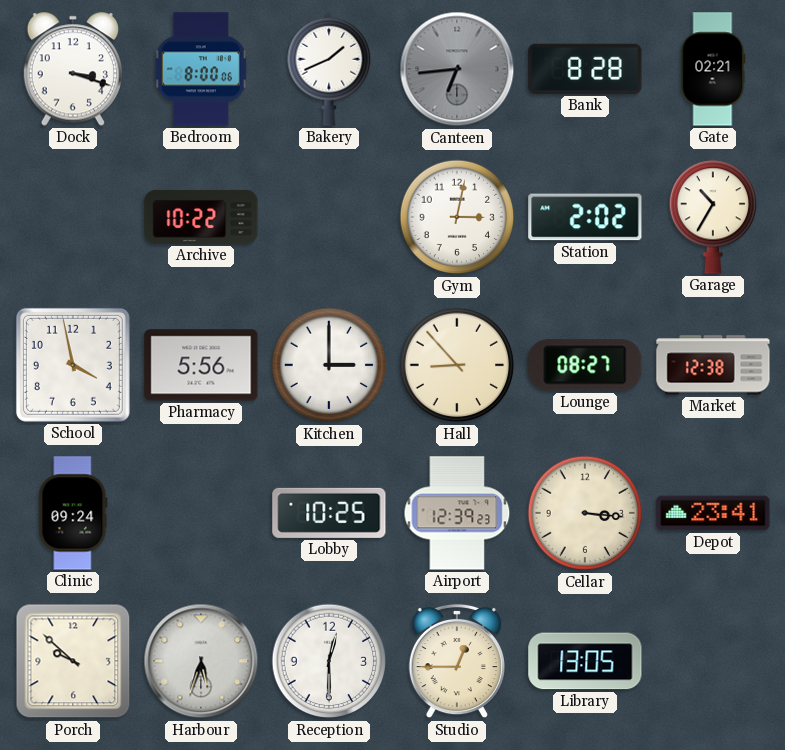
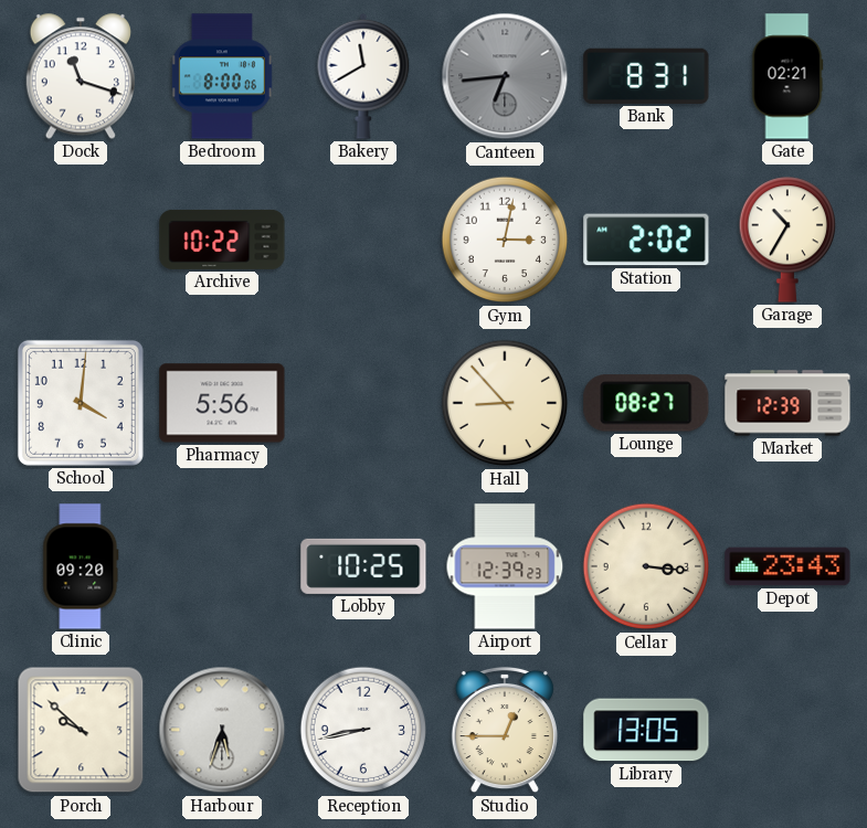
Dock: 3:18 -> 11:18
Bakery: 1:41 -> 11:40
Bank: 8:28 -> 8:31
School: 3:58 -> 4:01
Kitchen: 3:00 -> none
Market: 12:38 -> 12:39
Clinic: 09:24 -> 09:20
Depot: 23:41 -> 23:43
Reception: 12:30 -> 8:43
